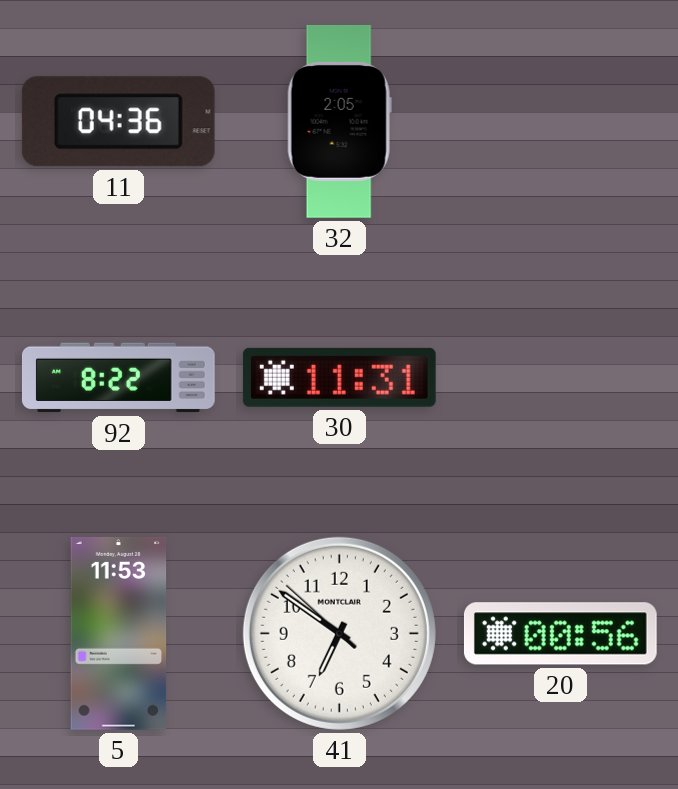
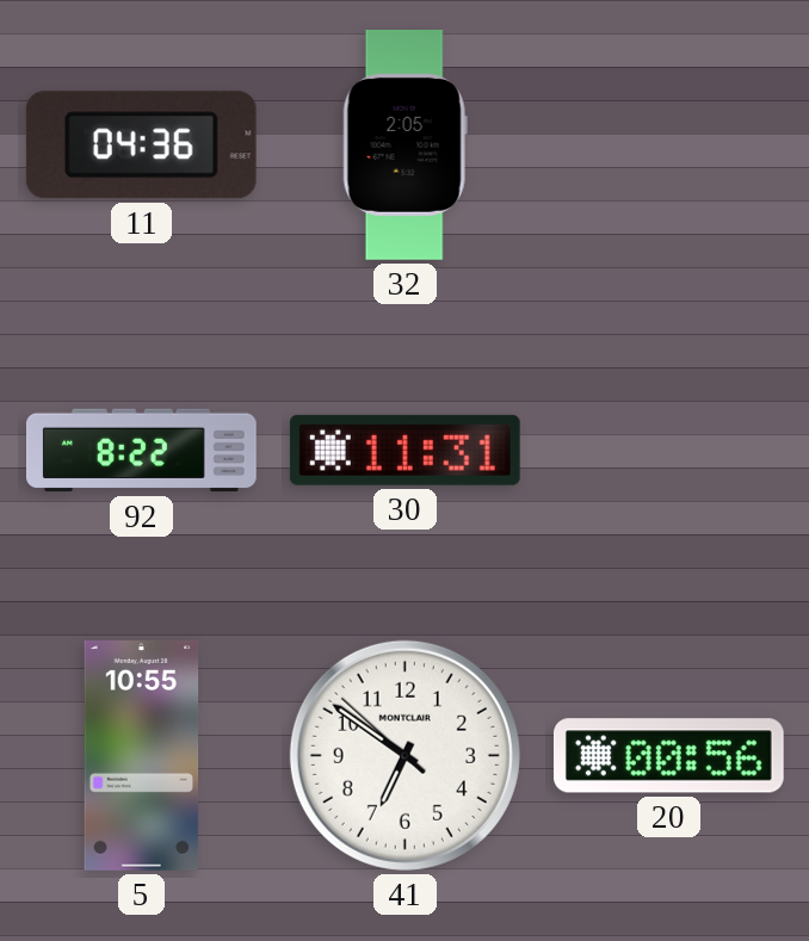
5: 11:53 -> 10:55
